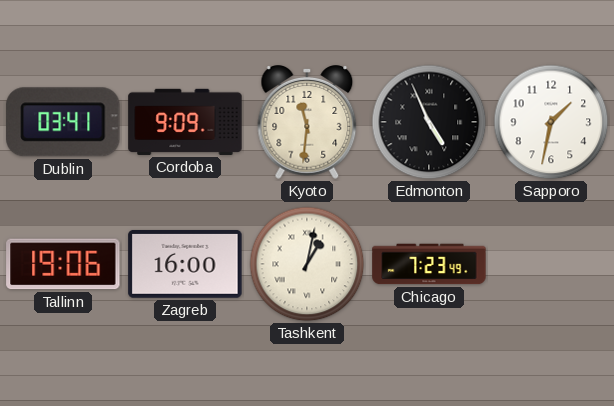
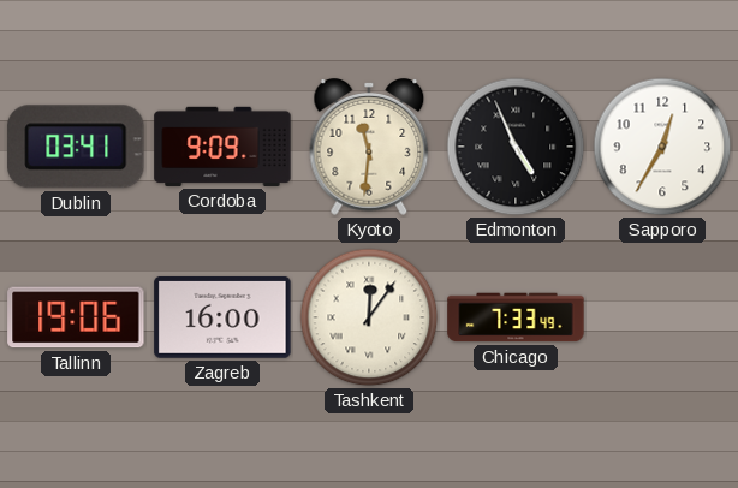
Sapporo: 1:32 -> 12:35
Tashkent: 1:02 -> 12:06
Chicago: 7:23 -> 7:33
